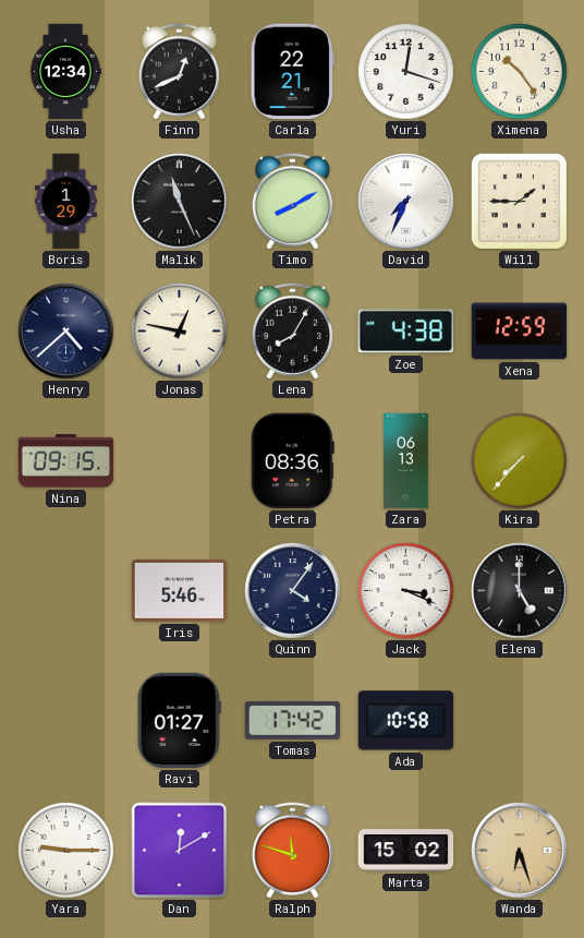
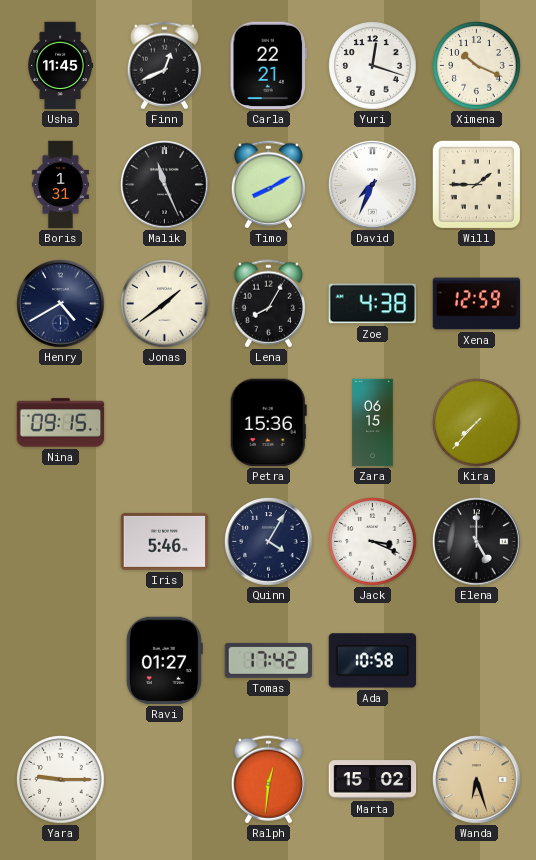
Usha: 12:34 -> 11:45
Ximena: 10:24 -> 10:19
Boris: 1:29 -> 1:31
Henry: 4:38 -> 4:40
Jonas: 12:47 -> 1:39
Petra: 08:36 -> 15:36
Zara: 06:13 -> 06:15
Quinn: 4:06 -> 4:05
Dan: 12:10 -> none
Ralph: 11:48 -> 12:31
